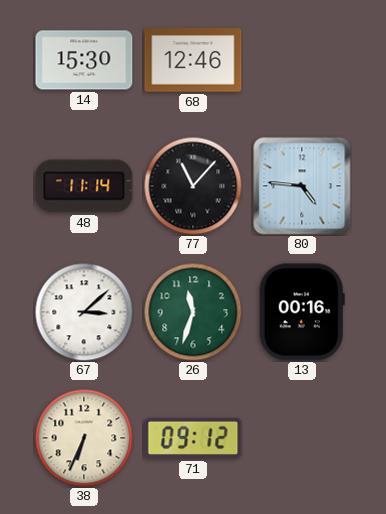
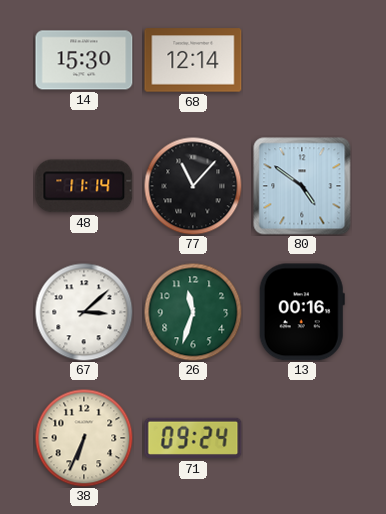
68: 12:46 -> 12:14
80: 4:46 -> 4:51
71: 09:12 -> 09:24
